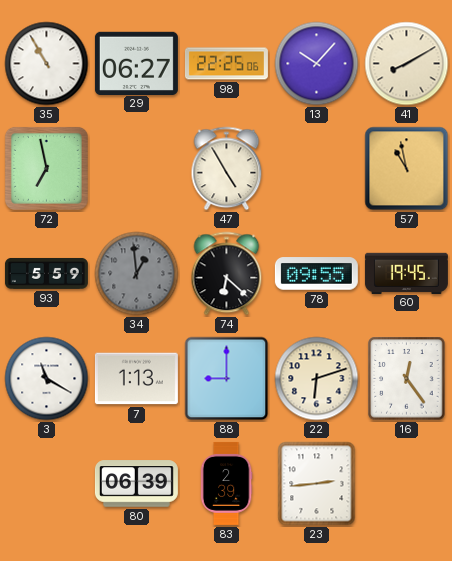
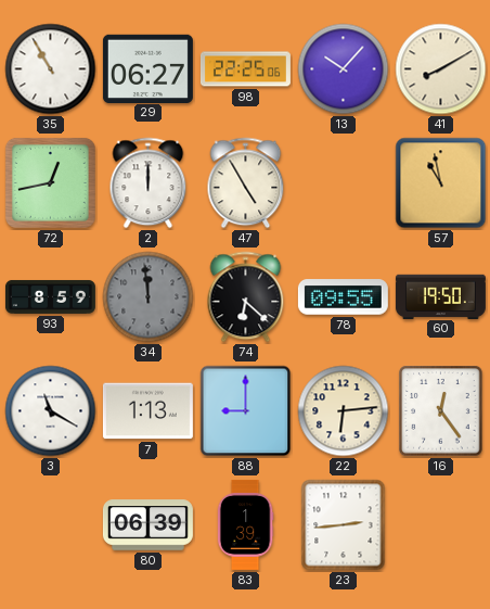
72: 6:58 -> 12:43
2: none -> 12:00
93: 5:59 -> 8:59
34: 12:59 -> 11:59
60: 19:45 -> 19:50
22: 6:12 -> 6:14
83: 2:39 -> 1:39
